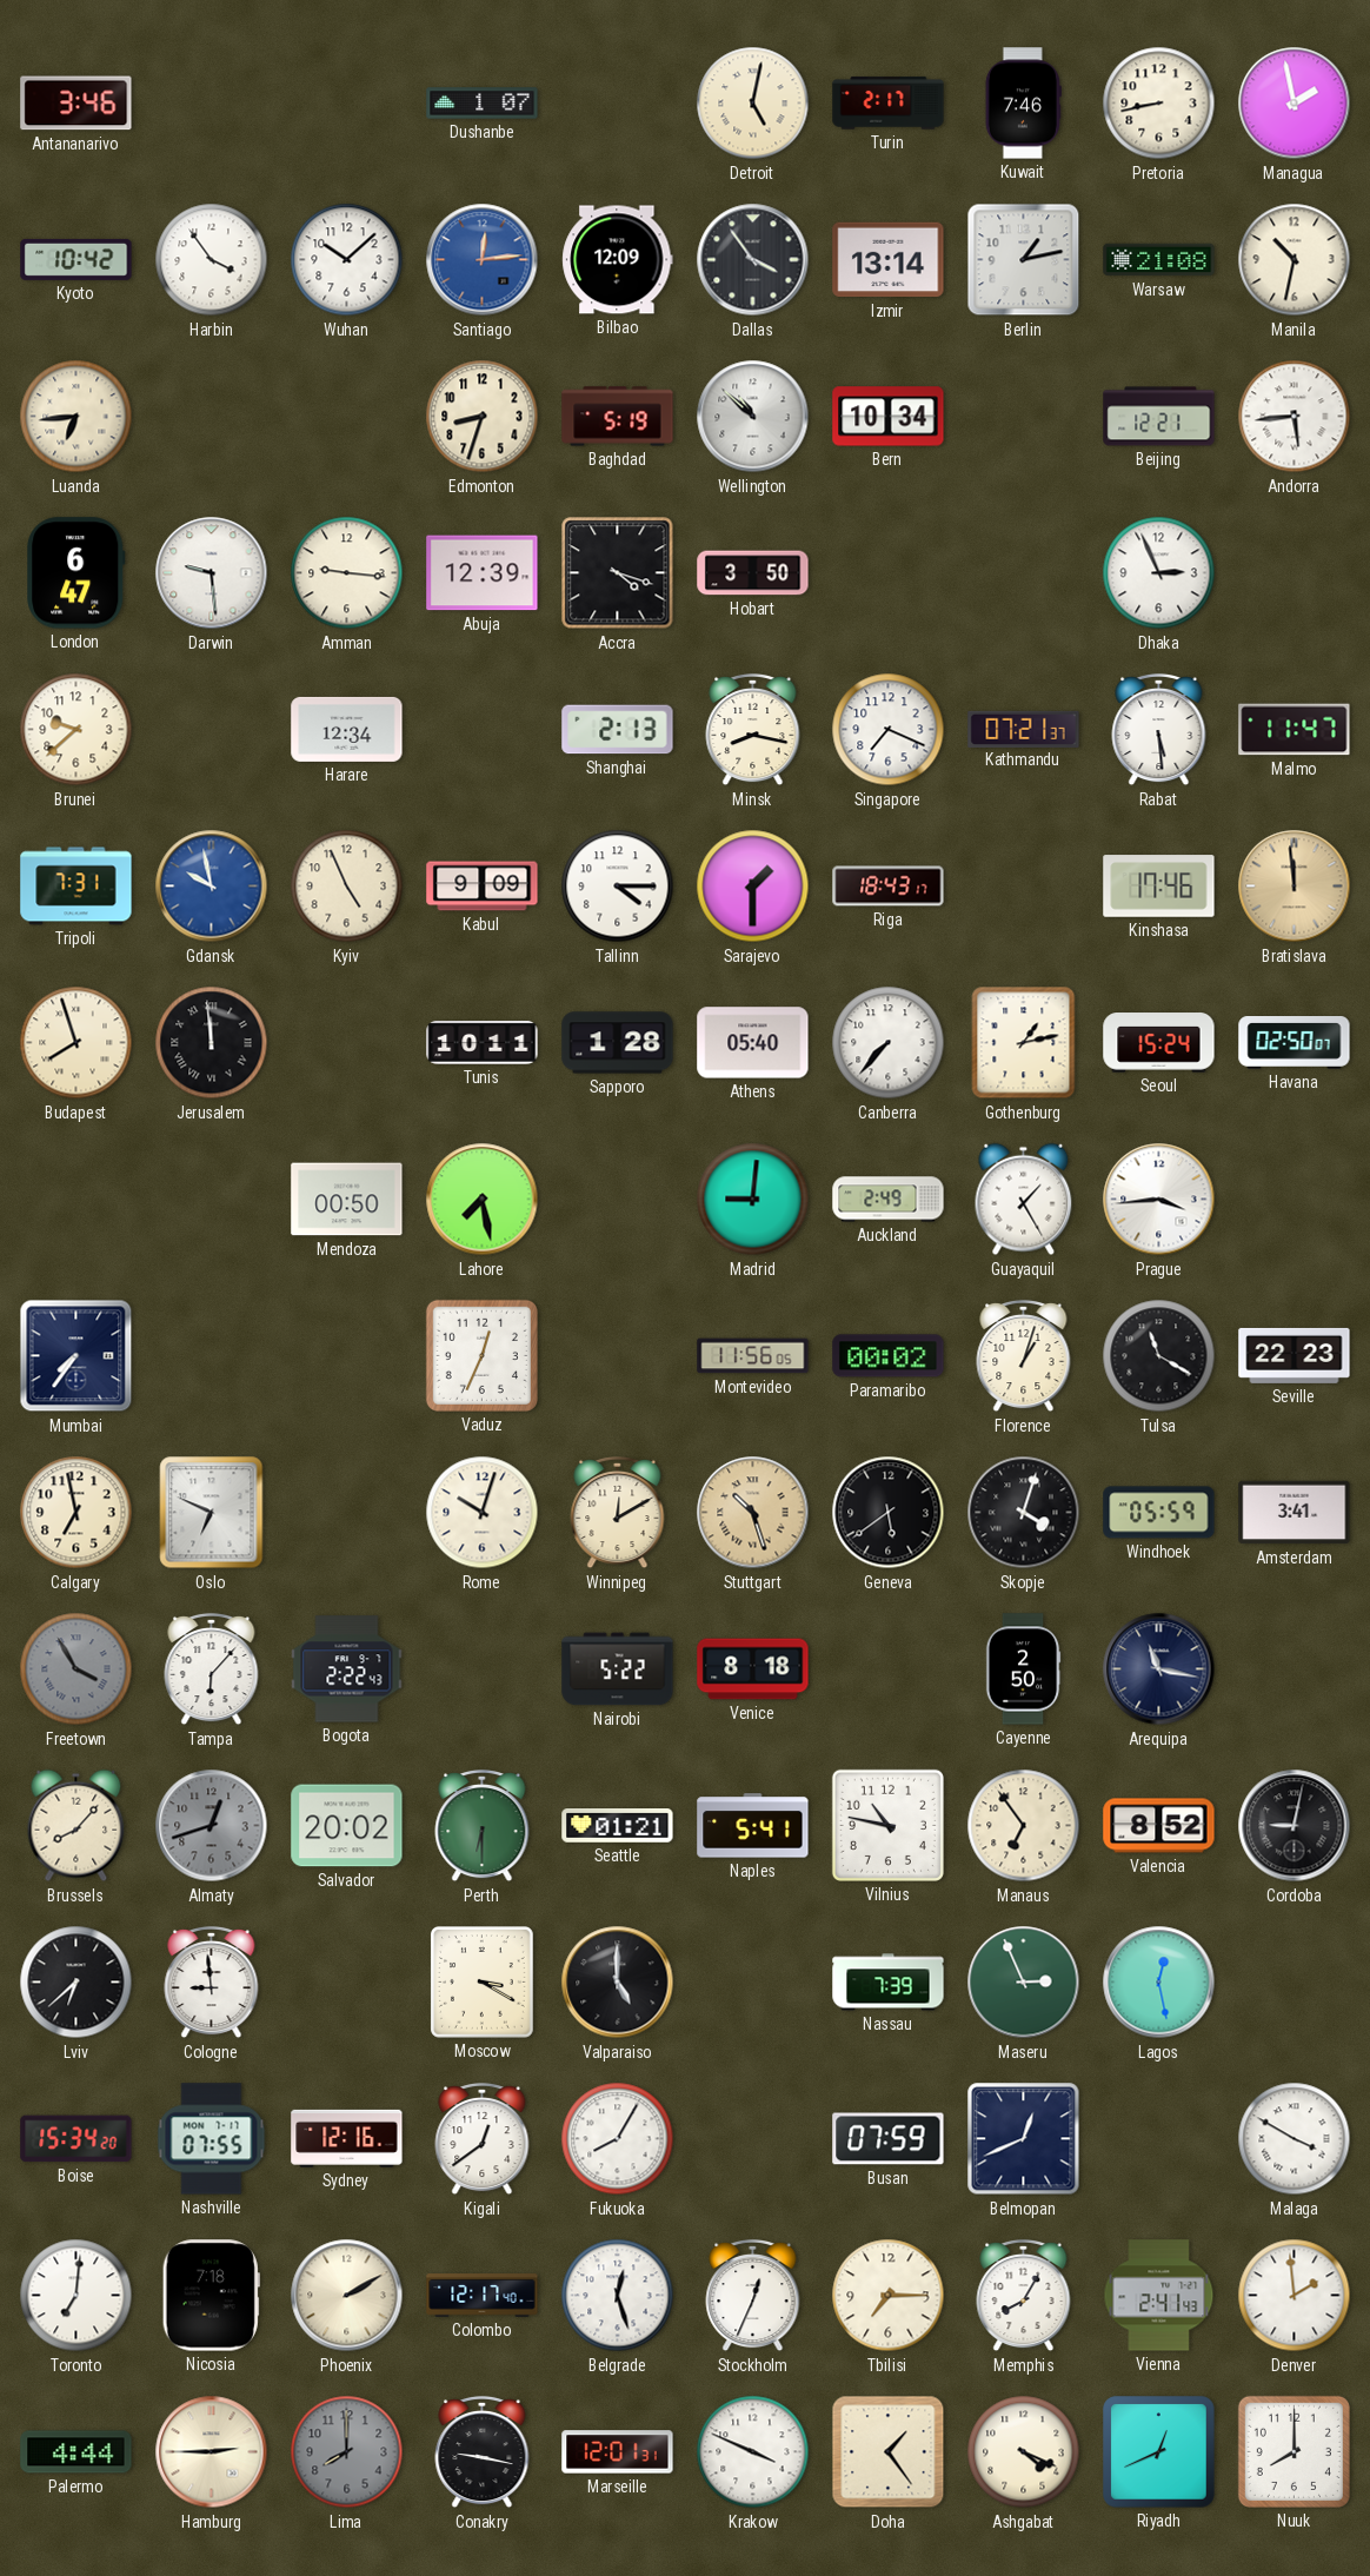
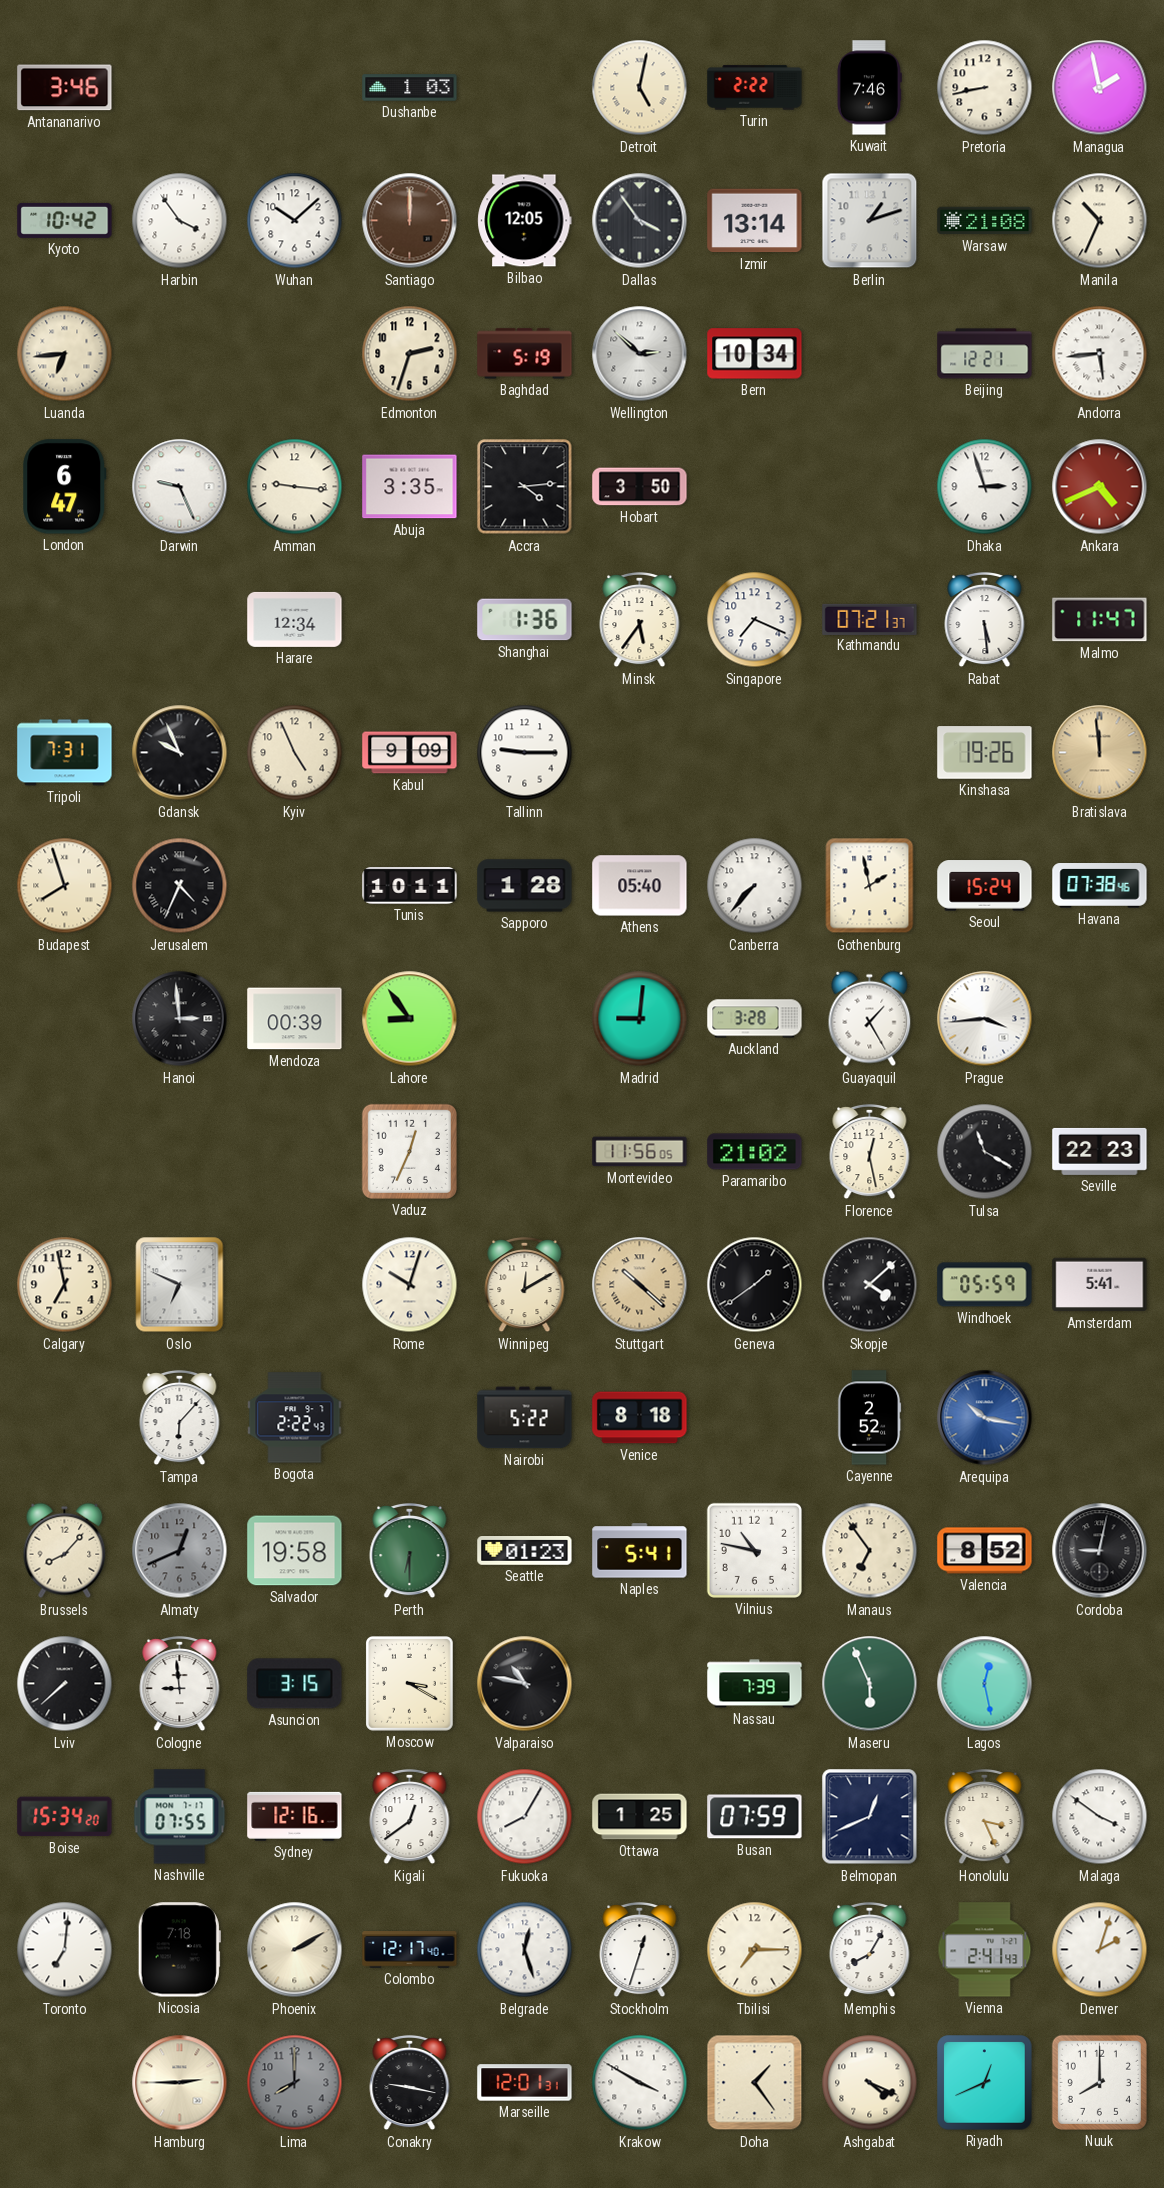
Dushanbe: 1:07 -> 1:03
Turin: 2:17 -> 2:22
Santiago: 12:14 -> 12:00
Santiago dial: blue -> brown
Bilbao: 12:09 -> 12:05
Berlin: 1:13 -> 1:12
Manila: 10:32 -> 10:34
Edmonton: 8:33 -> 2:33
Wellington: 10:52 -> 2:52
Darwin: 9:29 -> 9:26
Abuja: 12:39 -> 3:35
Accra: 4:18 -> 4:14
Dhaka: 2:56 -> 2:57
Ankara: none -> 4:41
Brunei: 9:38 -> none
Shanghai: 2:13 -> 1:36
Minsk: 8:17 -> 5:36
Gdansk: 9:58 -> 9:56
Gdansk dial: blue -> black
Tallinn: 4:15 -> 9:15
Sarajevo: 1:30 -> none
Riga: 18:43 -> none
Kinshasa: 17:46 -> 19:26
Jerusalem: 11:59 -> 4:34
Gothenburg: 1:13 -> 1:58
Havana: 02:50 -> 07:38
Hanoi: none -> 2:59
Mendoza: 00:50 -> 00:39
Lahore: 7:28 -> 8:54
Auckland: 2:49 -> 3:28
Mumbai: 7:36 -> none
Paramaribo: 00:02 -> 21:02
Florence: 1:03 -> 12:28
Stuttgart: 10:27 -> 10:22
Geneva: 5:39 -> 1:39
Skopje: 4:03 -> 4:08
Amsterdam: 3:41 -> 5:41
Freetown: 3:55 -> none
Cayenne: 2:50 -> 2:52
Arequipa: 11:17 -> 10:17
Arequipa dial: navy -> blue
Almaty: 12:42 -> 12:41
Salvador: 20:02 -> 19:58
Seattle: 01:21 -> 01:23
Lviv: 6:38 -> 7:38
Asuncion: none -> 3:15
Valparaiso: 5:00 -> 10:47
Maseru: 2:56 -> 5:56
Ottawa: none -> 1:25
Honolulu: none -> 3:26
Malaga: 3:50 -> 3:51
Stockholm: 12:34 -> 12:33
Denver: 1:59 -> 2:03
Palermo: 4:44 -> none
Krakow: 3:49 -> 3:50
